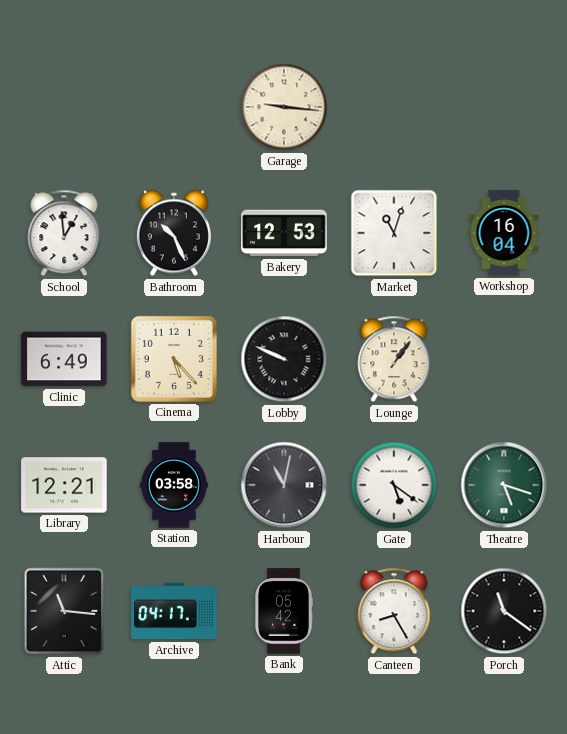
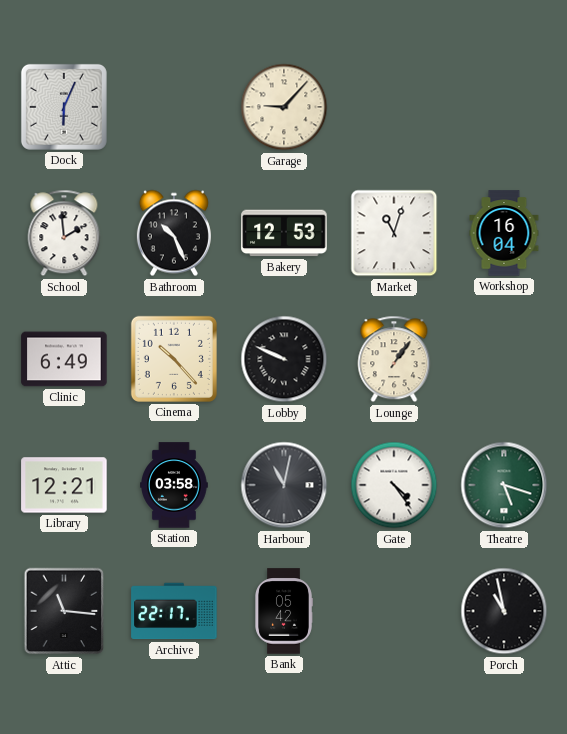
Dock: none -> 6:04
Garage: 9:16 -> 9:07
School: 12:59 -> 1:59
Cinema: 5:23 -> 10:23
Gate: 5:21 -> 4:24
Archive: 04:17 -> 22:17
Canteen: 8:25 -> none
Porch: 11:21 -> 10:58
